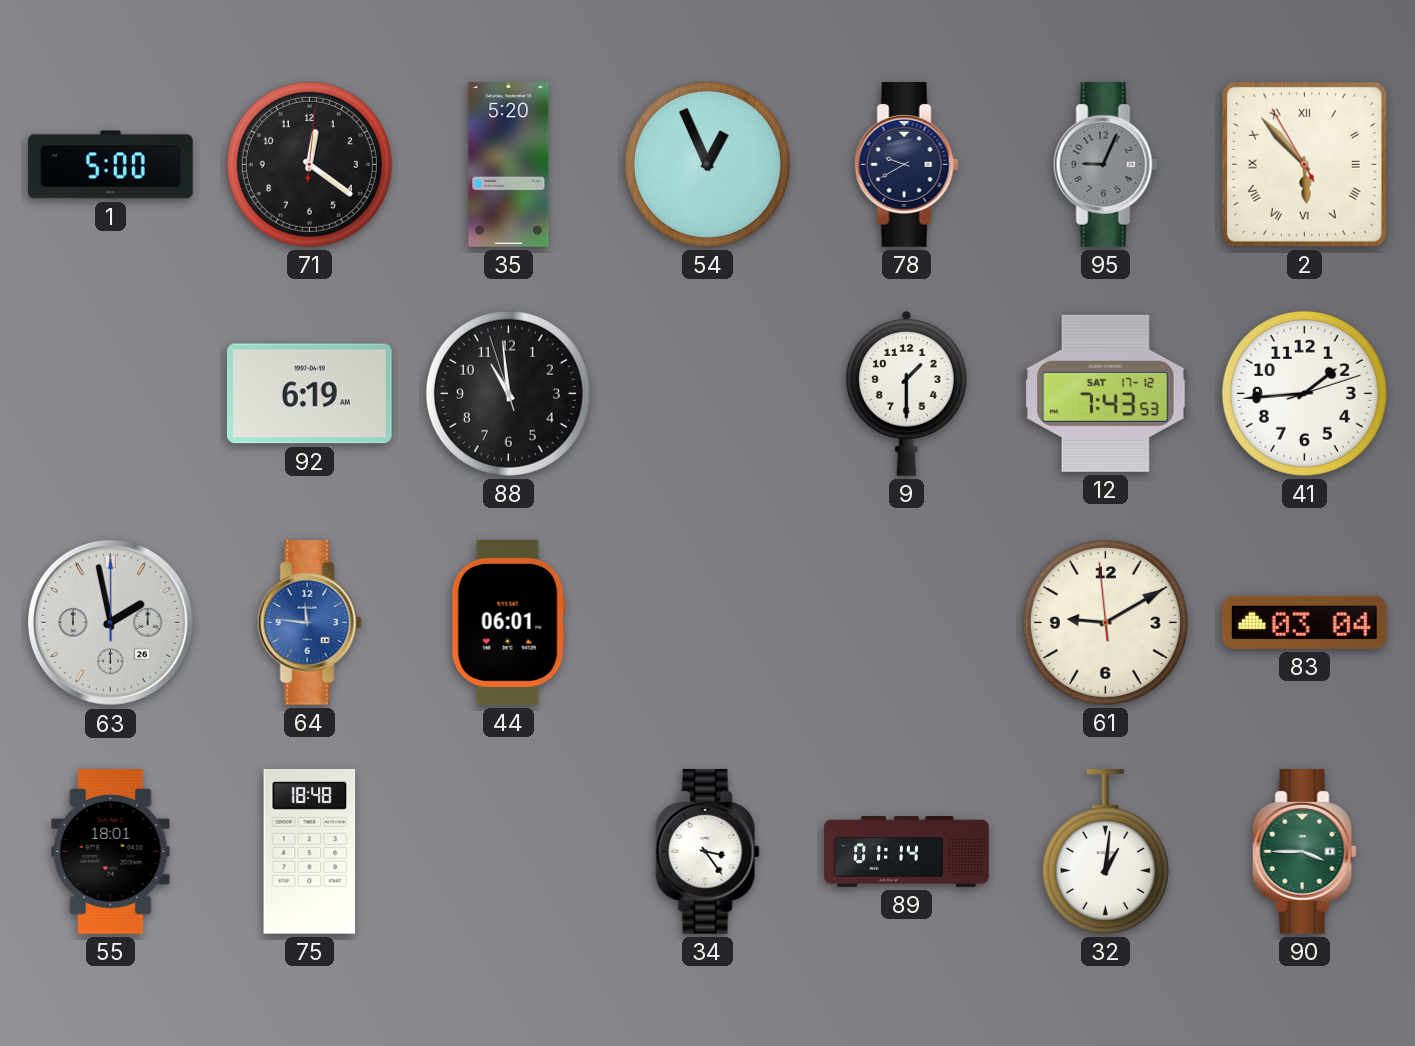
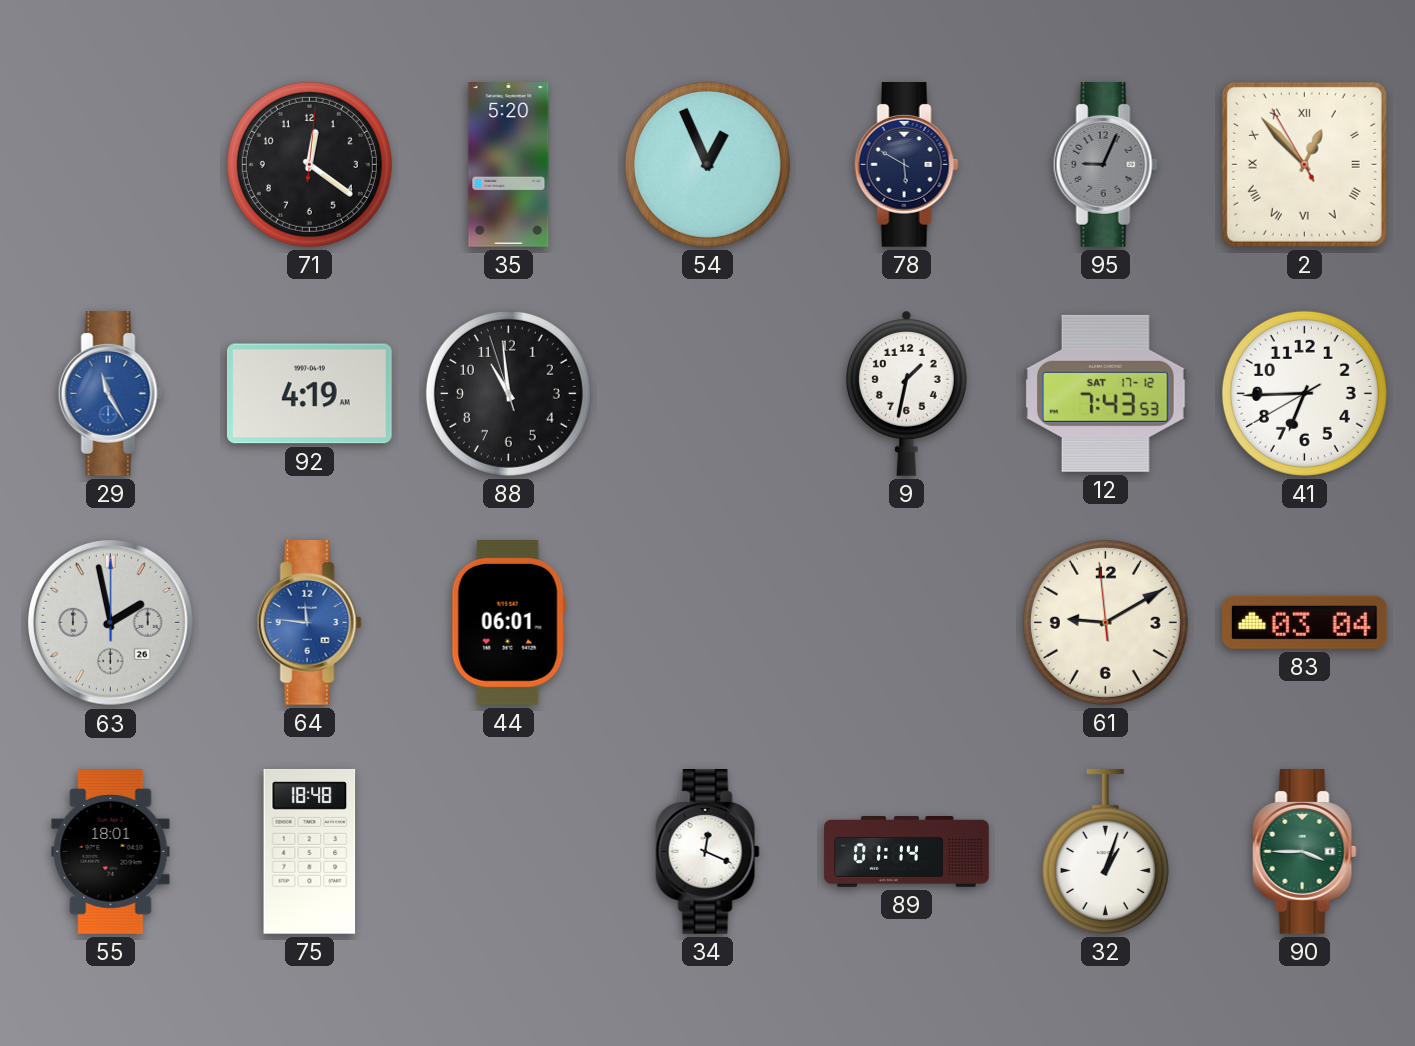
1: 5:00 -> none
78: 9:40 -> 5:50
2: 5:52 -> 12:52
29: none -> 11:25
92: 6:19 -> 4:19
9: 1:30 -> 1:32
41: 1:44 -> 6:44
34: 3:24 -> 12:19
32: 1:01 -> 1:03
